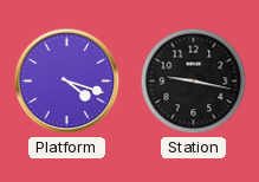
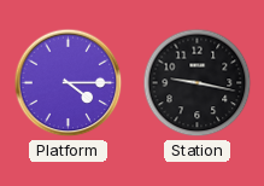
Platform: 4:18 -> 4:15
